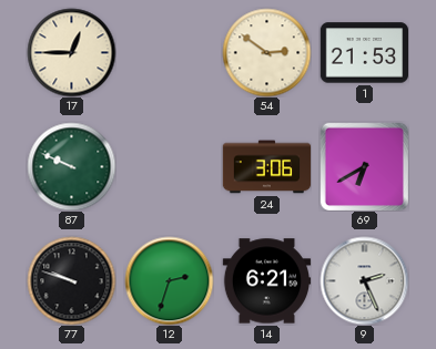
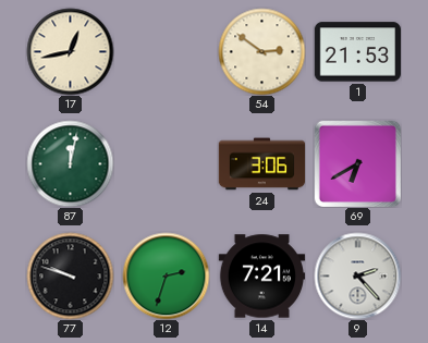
17: 12:45 -> 12:43
87: 9:49 -> 12:02
14: 6:21 -> 7:21
9: 2:26 -> 2:23
